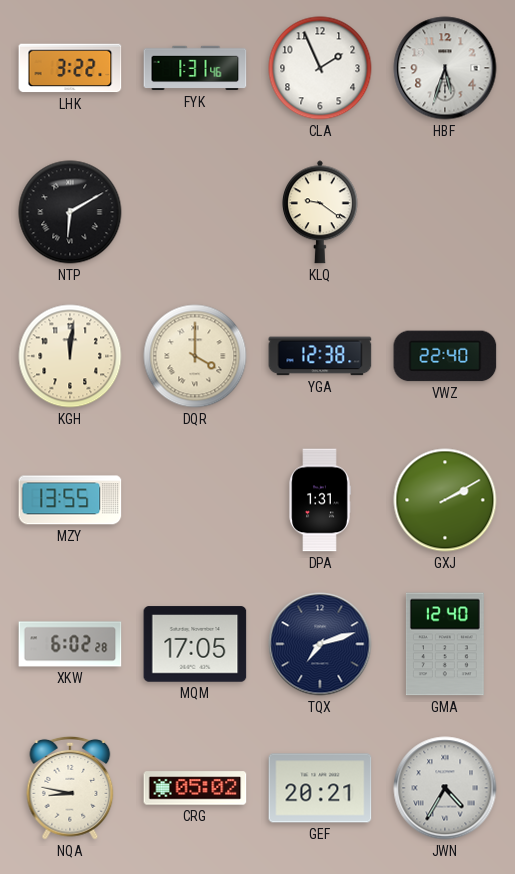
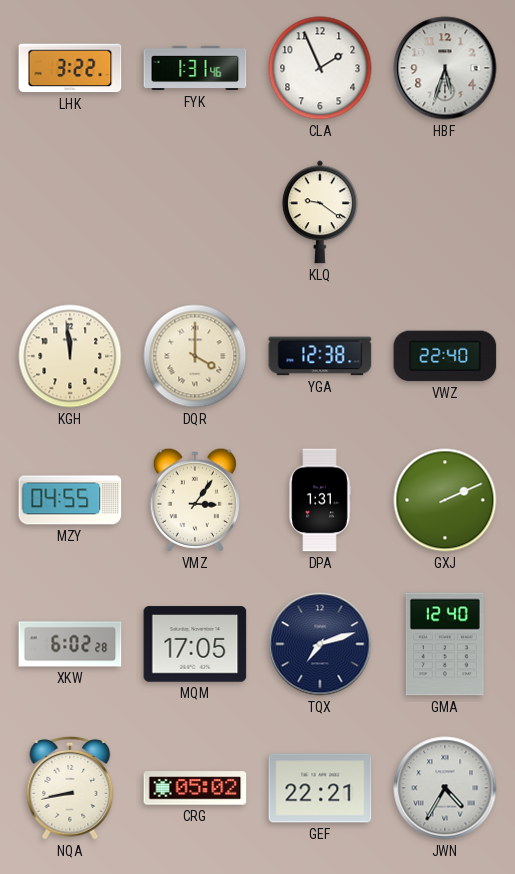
NTP: 6:10 -> none
KGH: 12:01 -> 11:59
MZY: 13:55 -> 04:55
VMZ: none -> 3:06
GXJ: 2:10 -> 2:11
NQA: 8:47 -> 8:43
GEF: 20:21 -> 22:21
